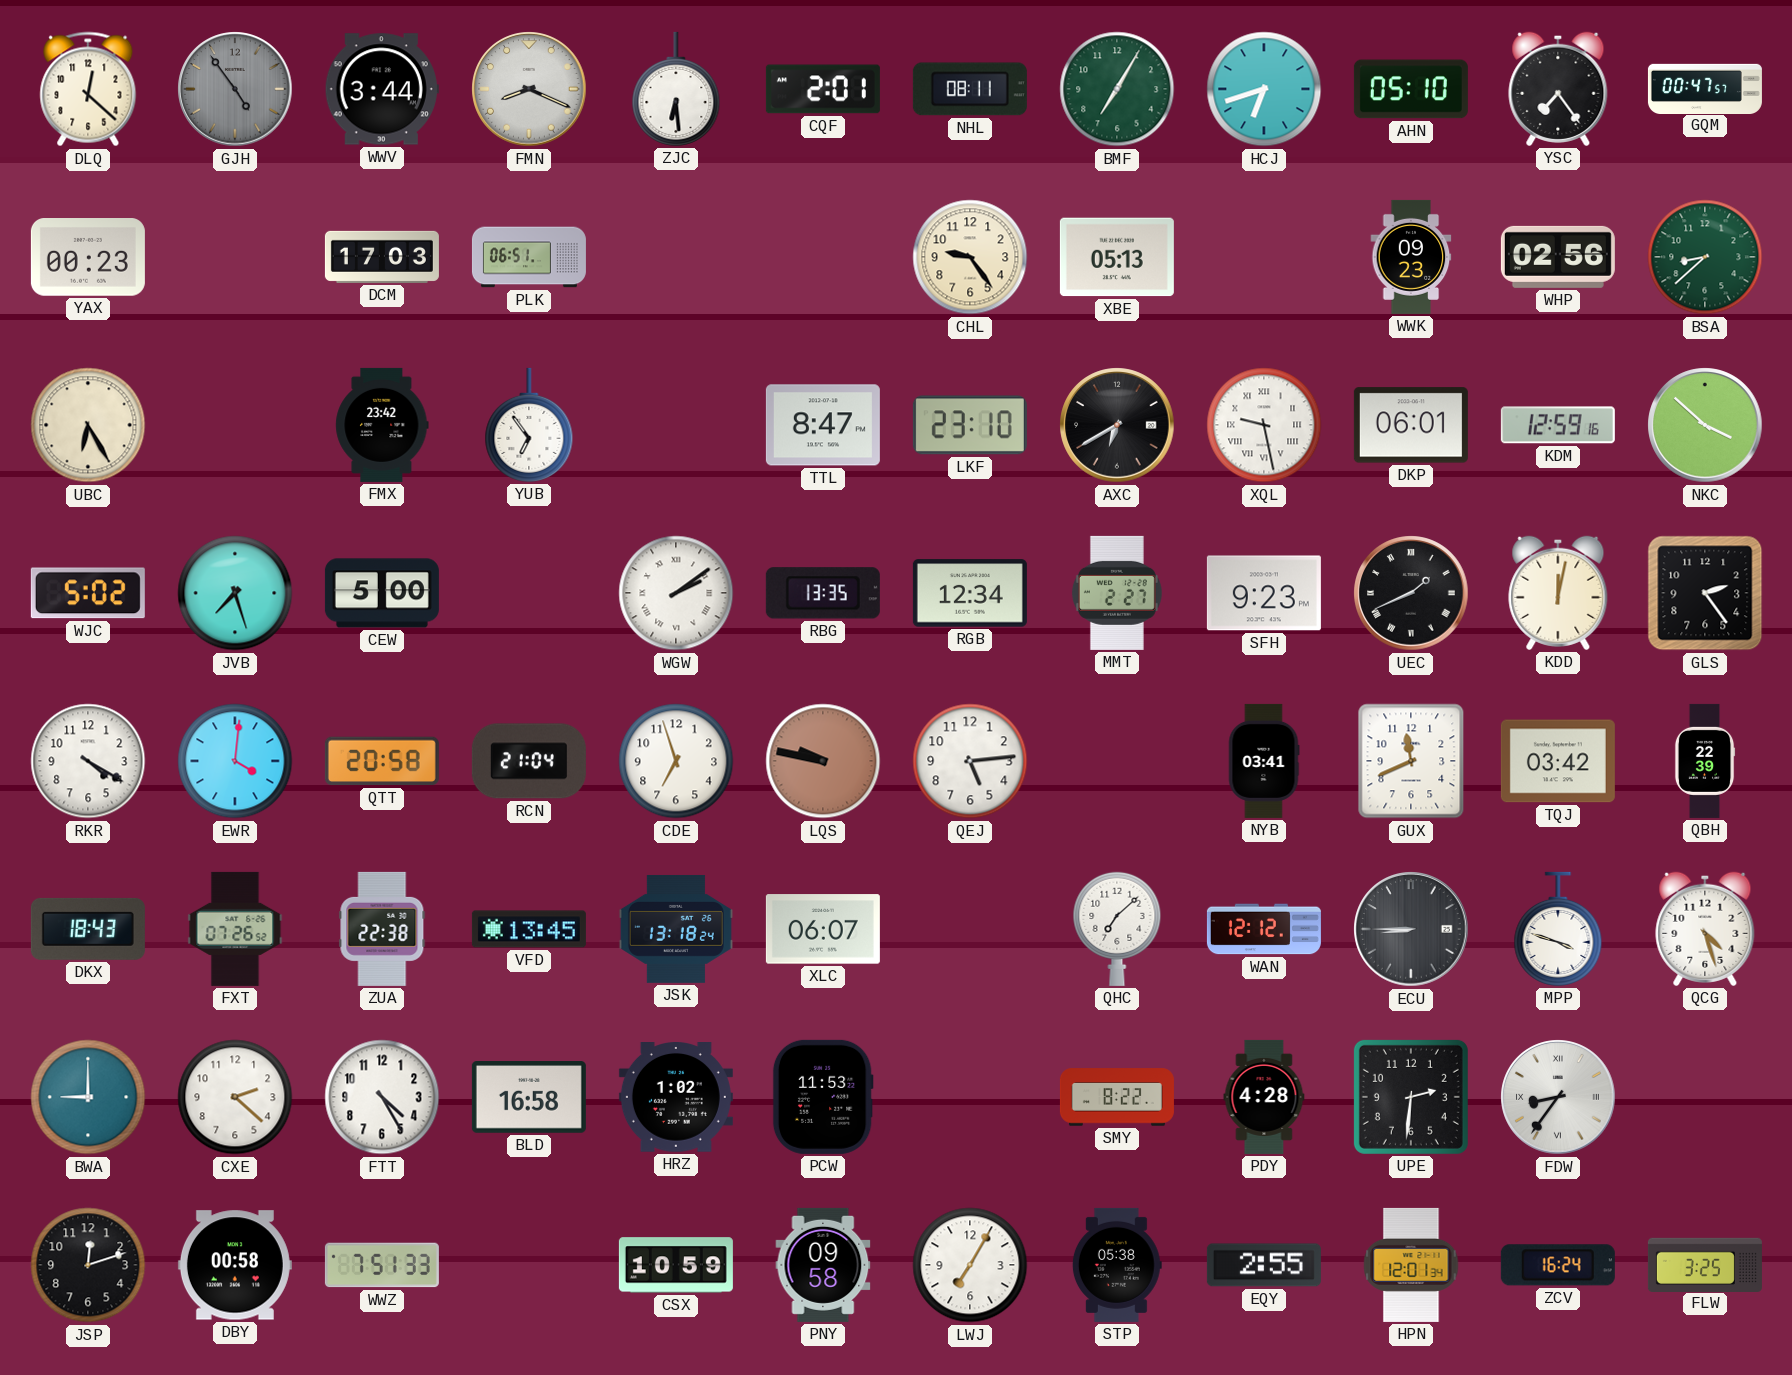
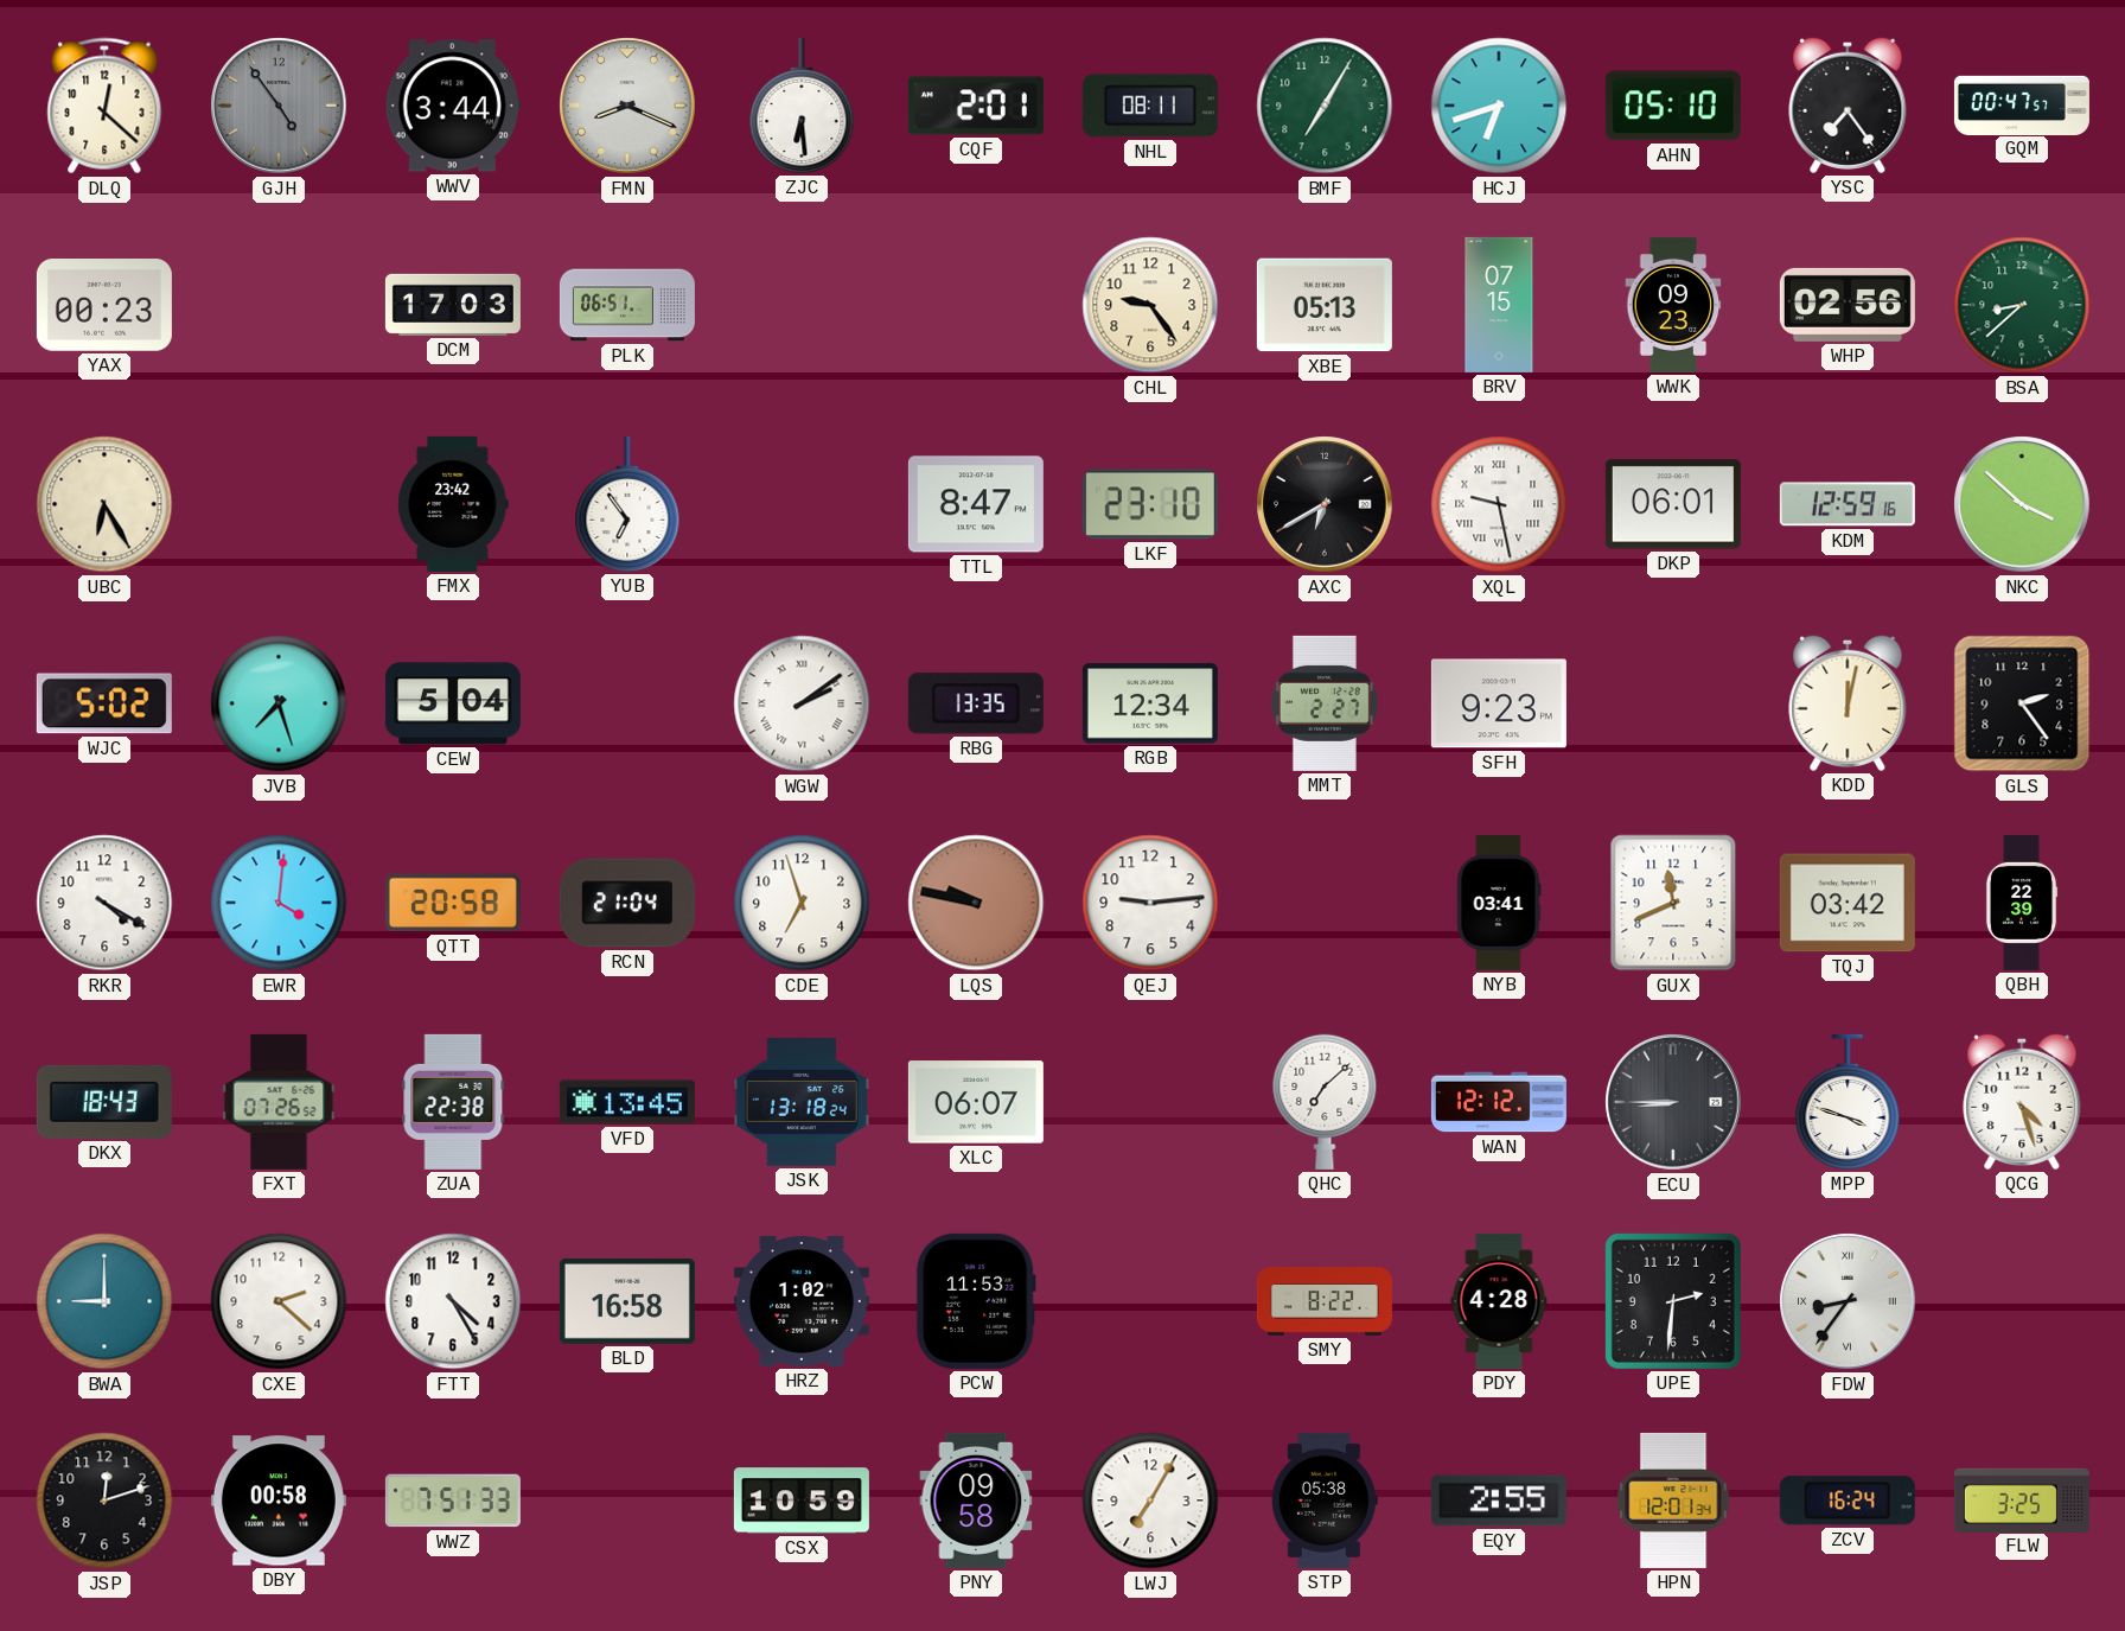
BRV: none -> 07:15
CEW: 5:00 -> 5:04
UEC: 1:41 -> none
QEJ: 5:14 -> 9:14
